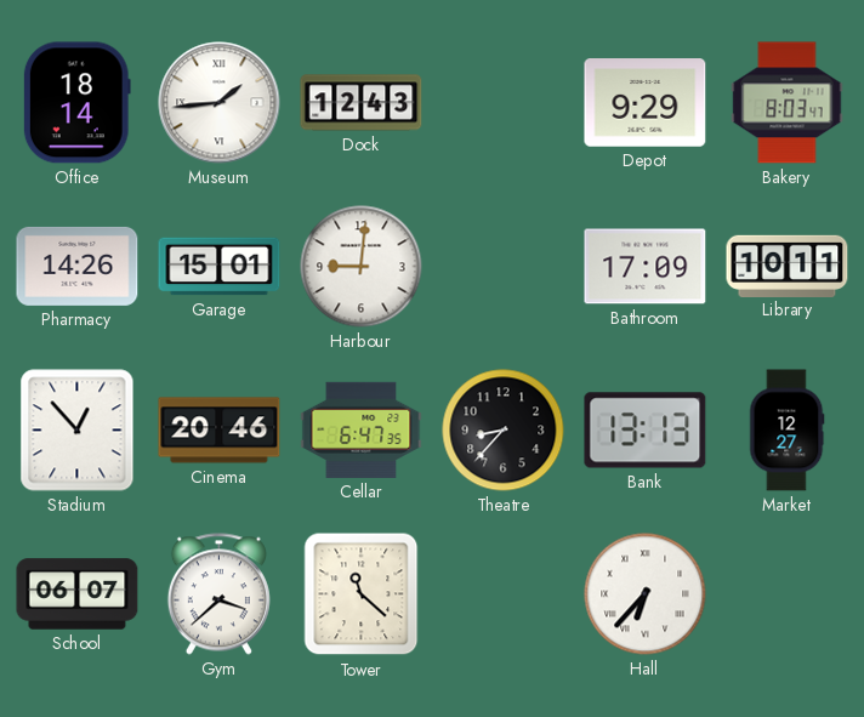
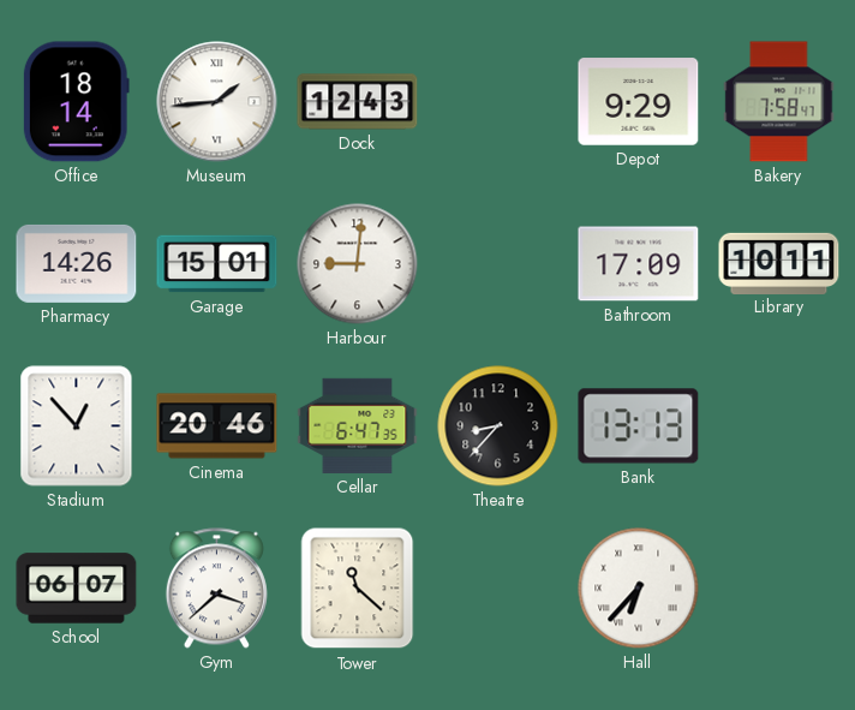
Bakery: 8:03 -> 7:58
Market: 12:27 -> none
